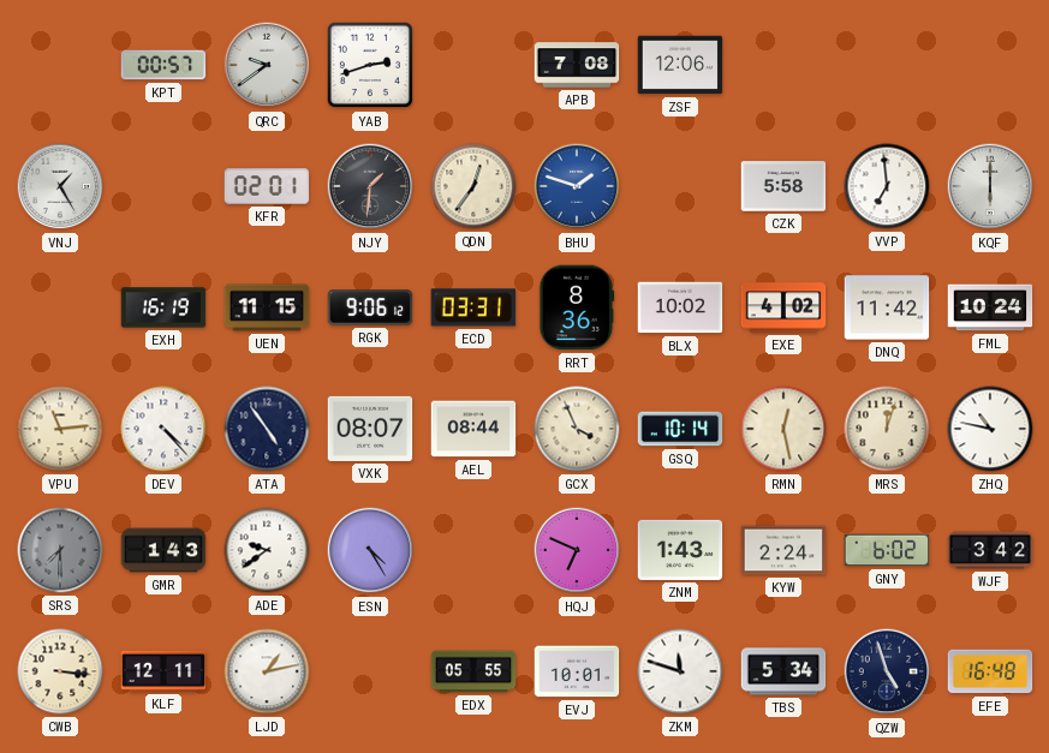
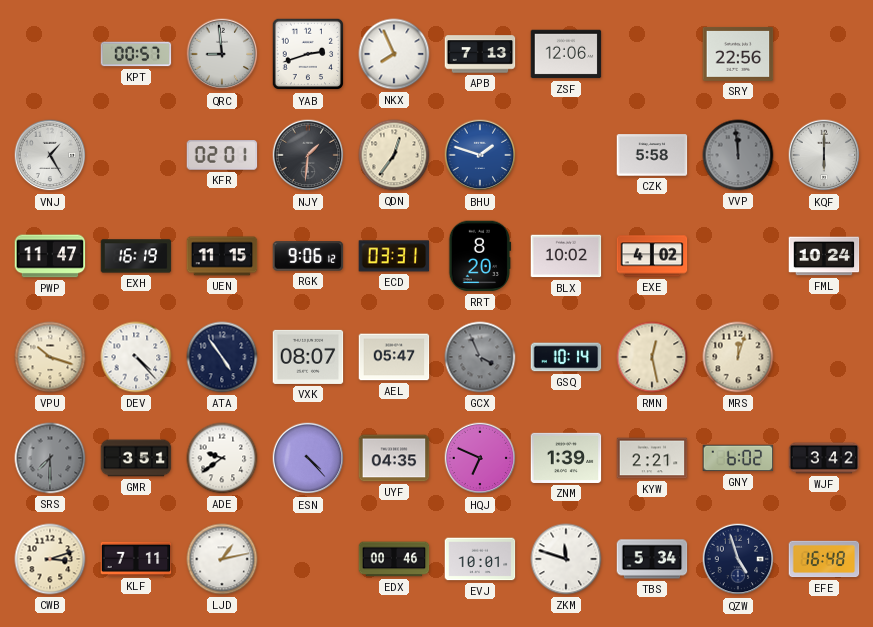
QRC: 9:39 -> 8:59
NKX: none -> 7:56
APB: 7:08 -> 7:13
SRY: none -> 22:56
VVP: 6:59 -> 11:59
VVP dial: white -> grey
PWP: none -> 11:47
RRT: 8:36 -> 8:20
DNQ: 11:42 -> none
VPU: 11:14 -> 10:18
AEL: 08:44 -> 05:47
GCX dial: cream -> grey
ZHQ: 10:47 -> none
GMR: 1:43 -> 3:51
ESN: 4:25 -> 4:23
UYF: none -> 04:35
ZNM: 1:43 -> 1:39
KYW: 2:24 -> 2:21
CWB: 3:16 -> 3:12
KLF: 12:11 -> 7:11
EDX: 05:55 -> 00:46
